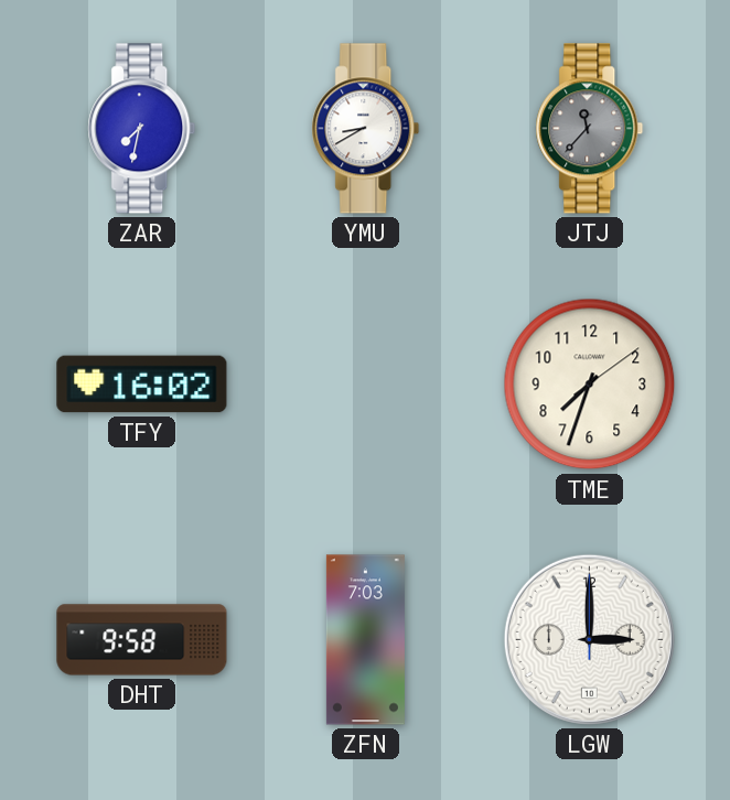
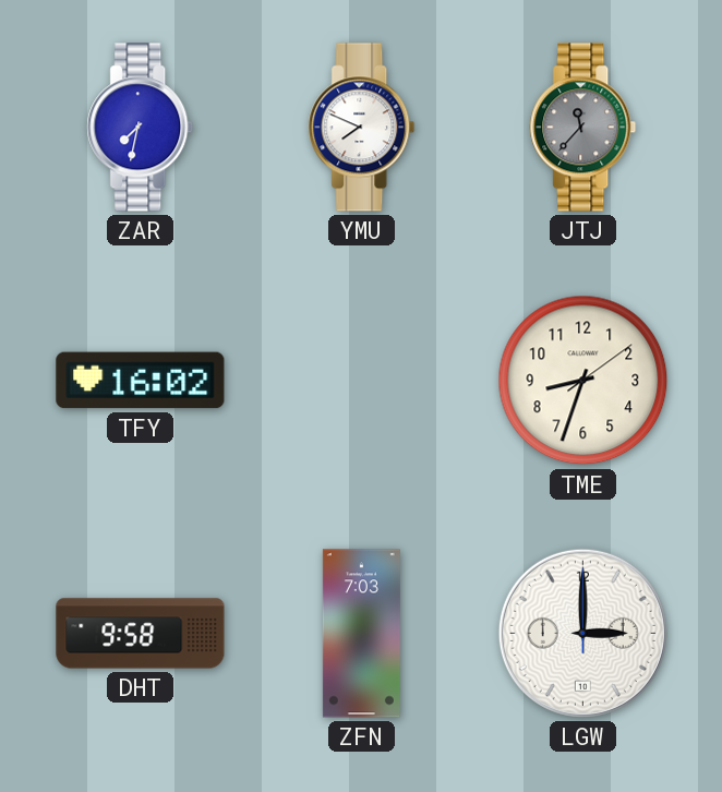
YMU: 8:40 -> 7:49
TME: 7:33 -> 8:33
